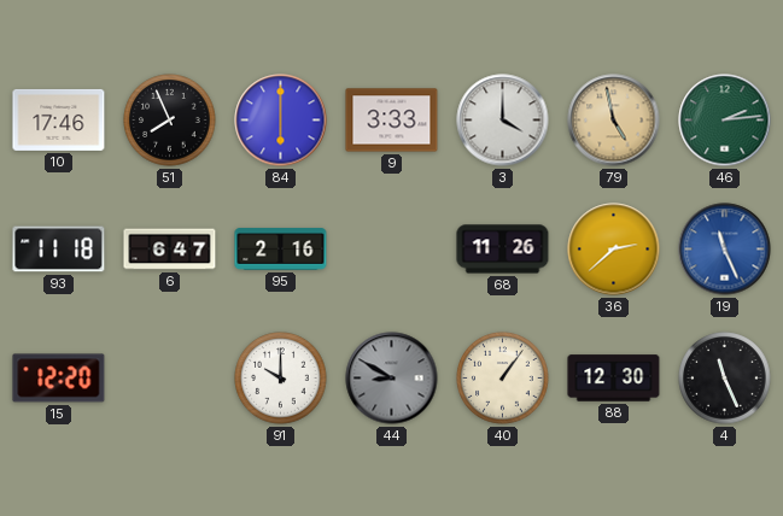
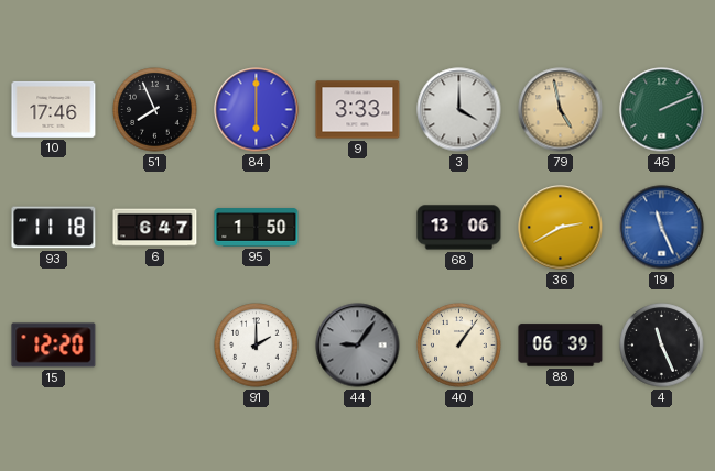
46: 2:14 -> 2:11
95: 2:16 -> 1:50
68: 11:26 -> 13:06
36: 2:38 -> 2:40
91: 10:00 -> 2:00
44: 8:50 -> 9:06
88: 12:30 -> 06:39
